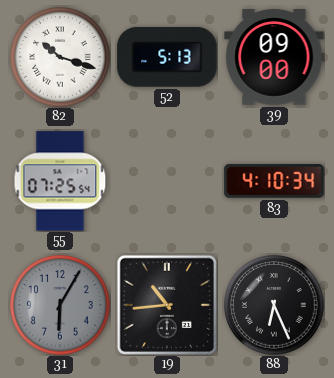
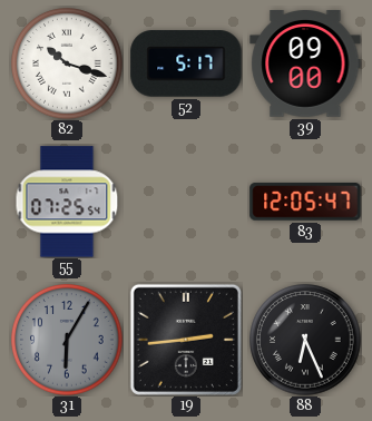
52: 5:13 -> 5:17
83: 4:10 -> 12:05
19: 10:44 -> 2:44
